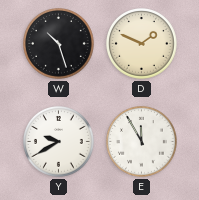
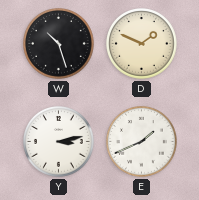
Y: 9:40 -> 3:13
E: 11:55 -> 1:41
